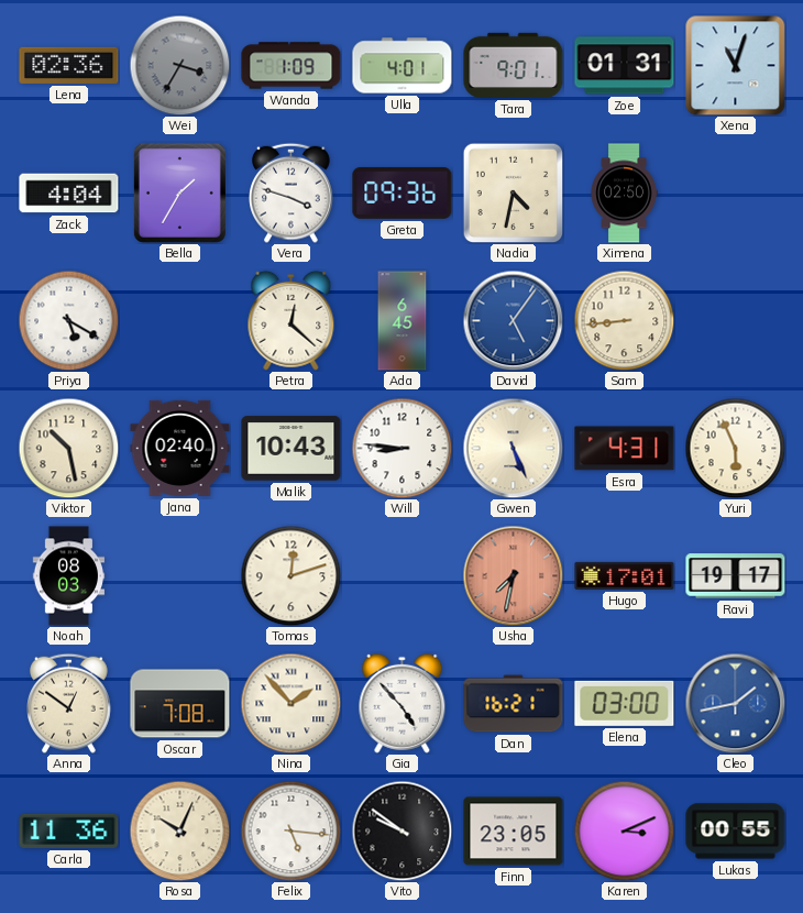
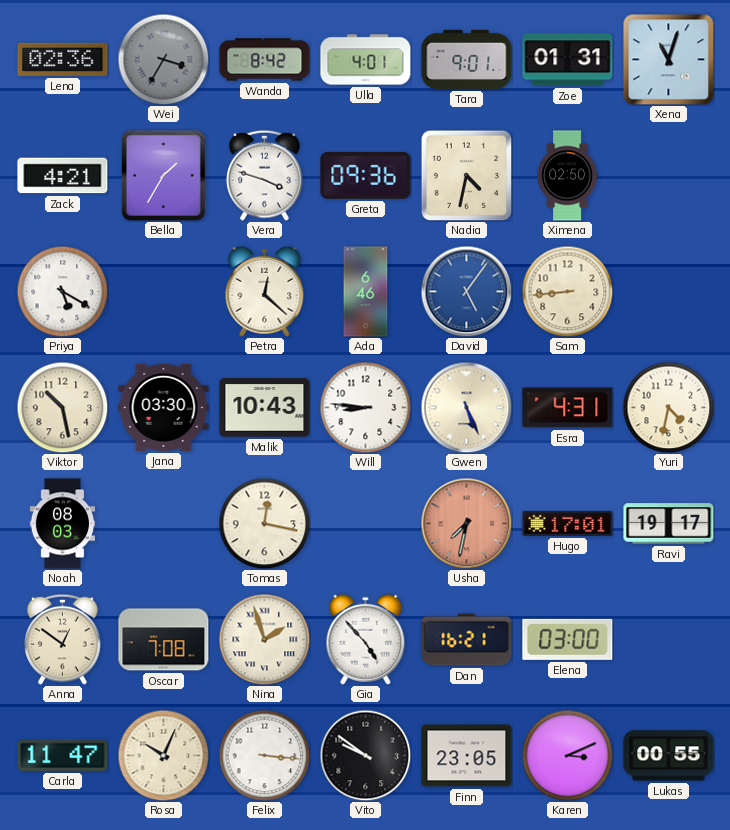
Wanda: 1:09 -> 8:42
Zack: 4:04 -> 4:21
Ada: 6:45 -> 6:46
Jana: 02:40 -> 03:30
Yuri: 5:56 -> 4:32
Tomas: 12:12 -> 12:17
Nina: 1:53 -> 1:57
Cleo: 1:43 -> none
Carla: 11:36 -> 11:47
Felix: 5:16 -> 3:16
